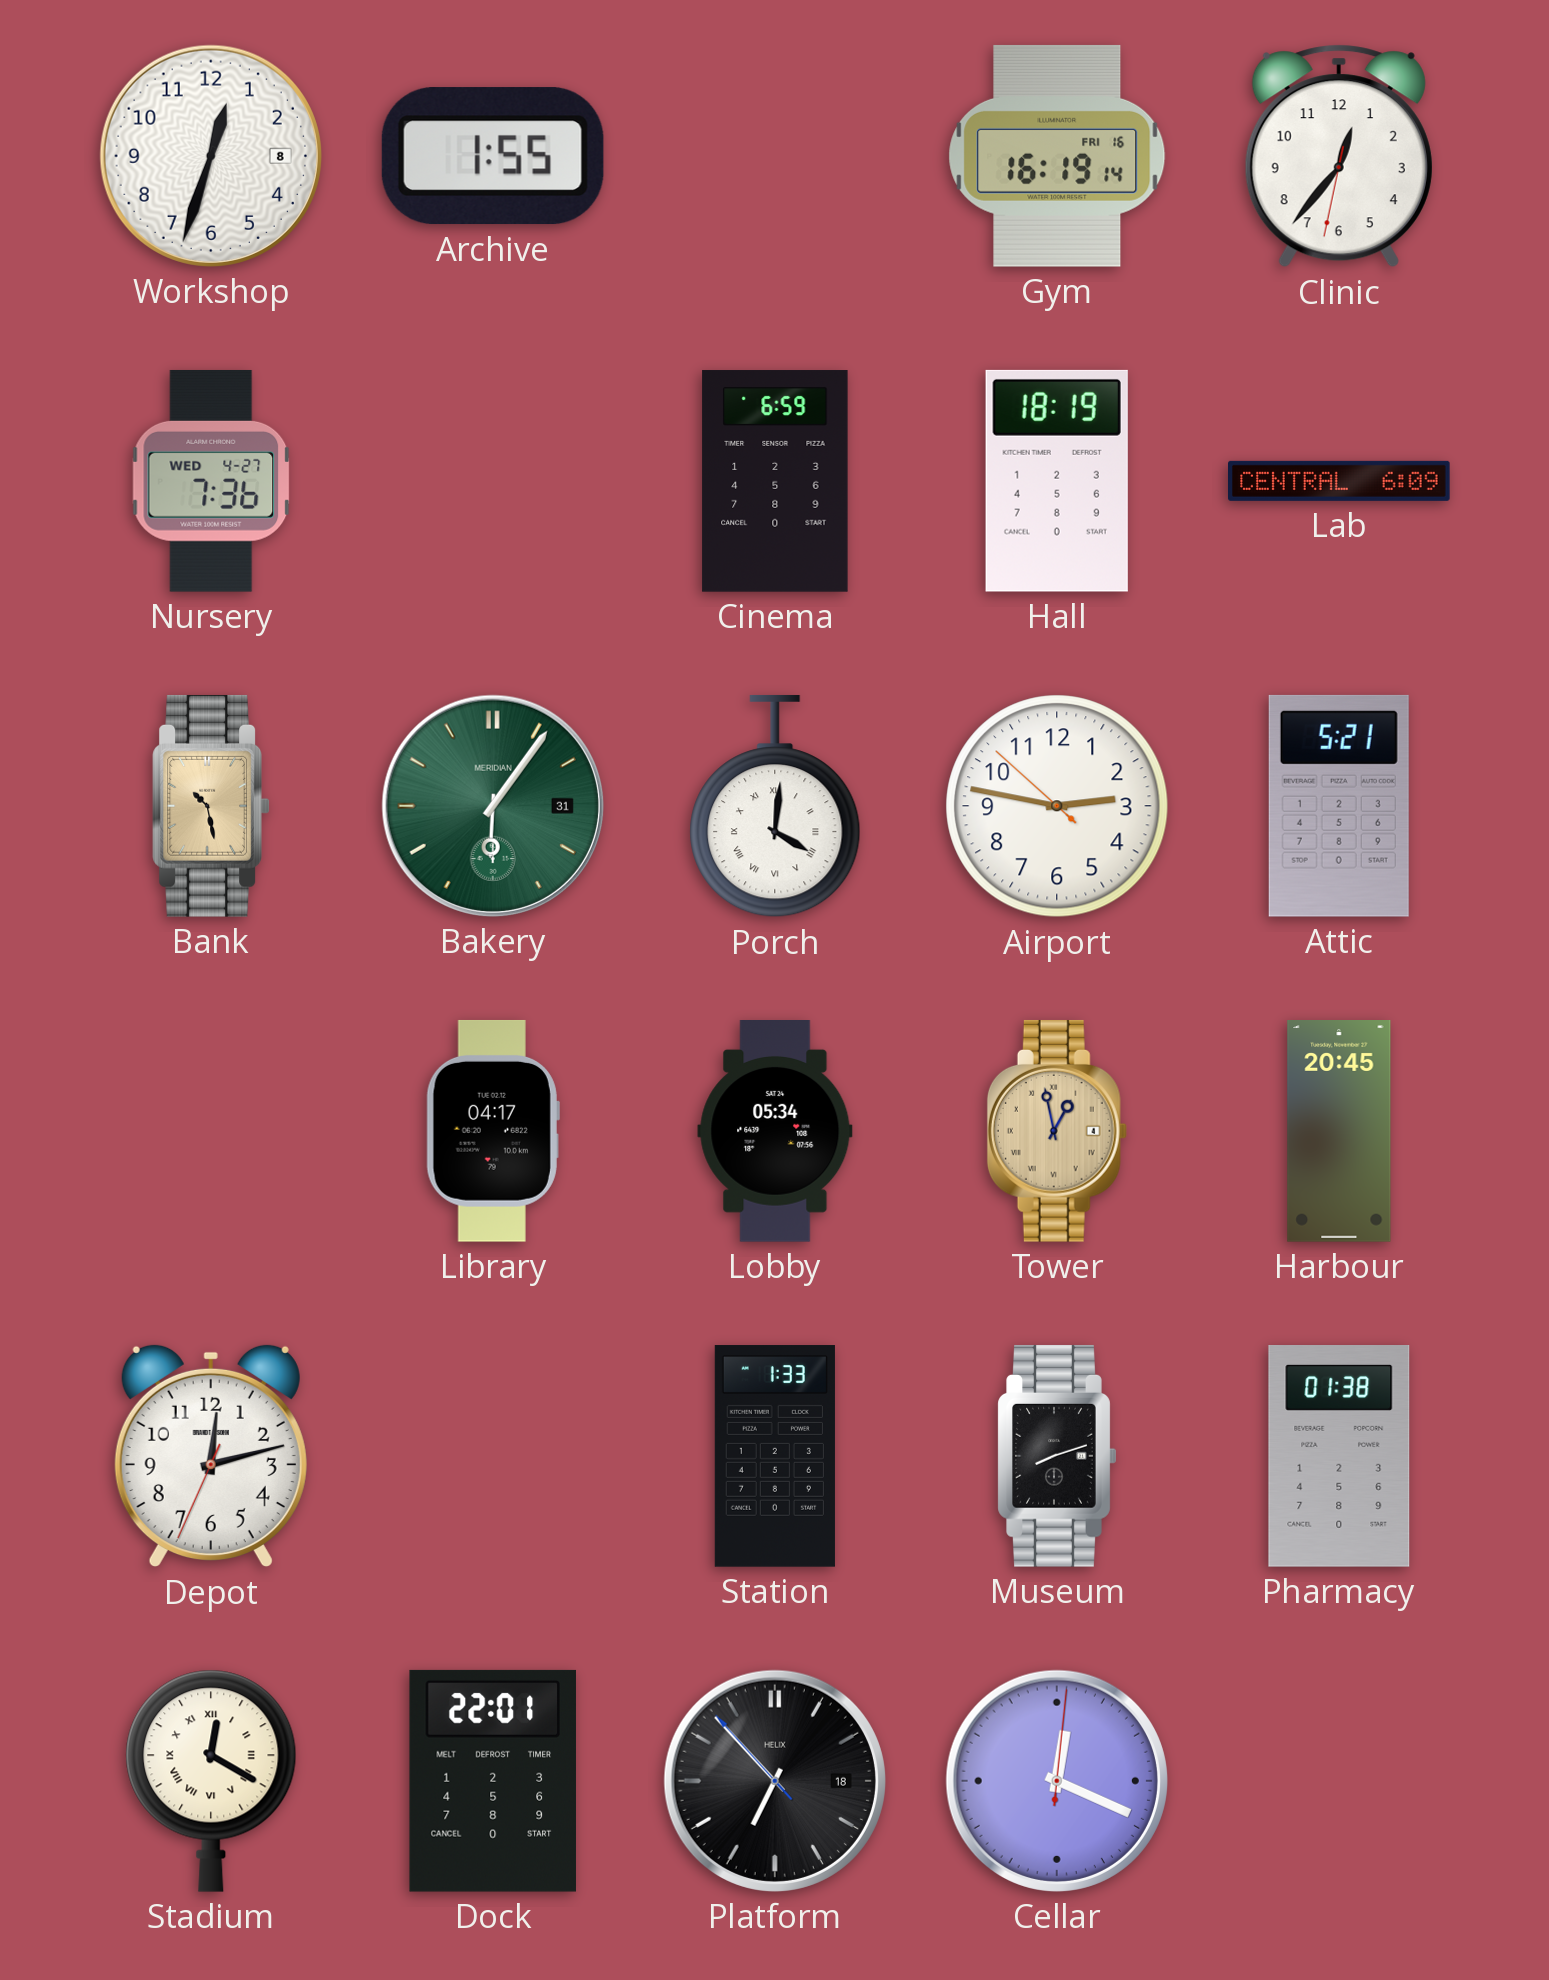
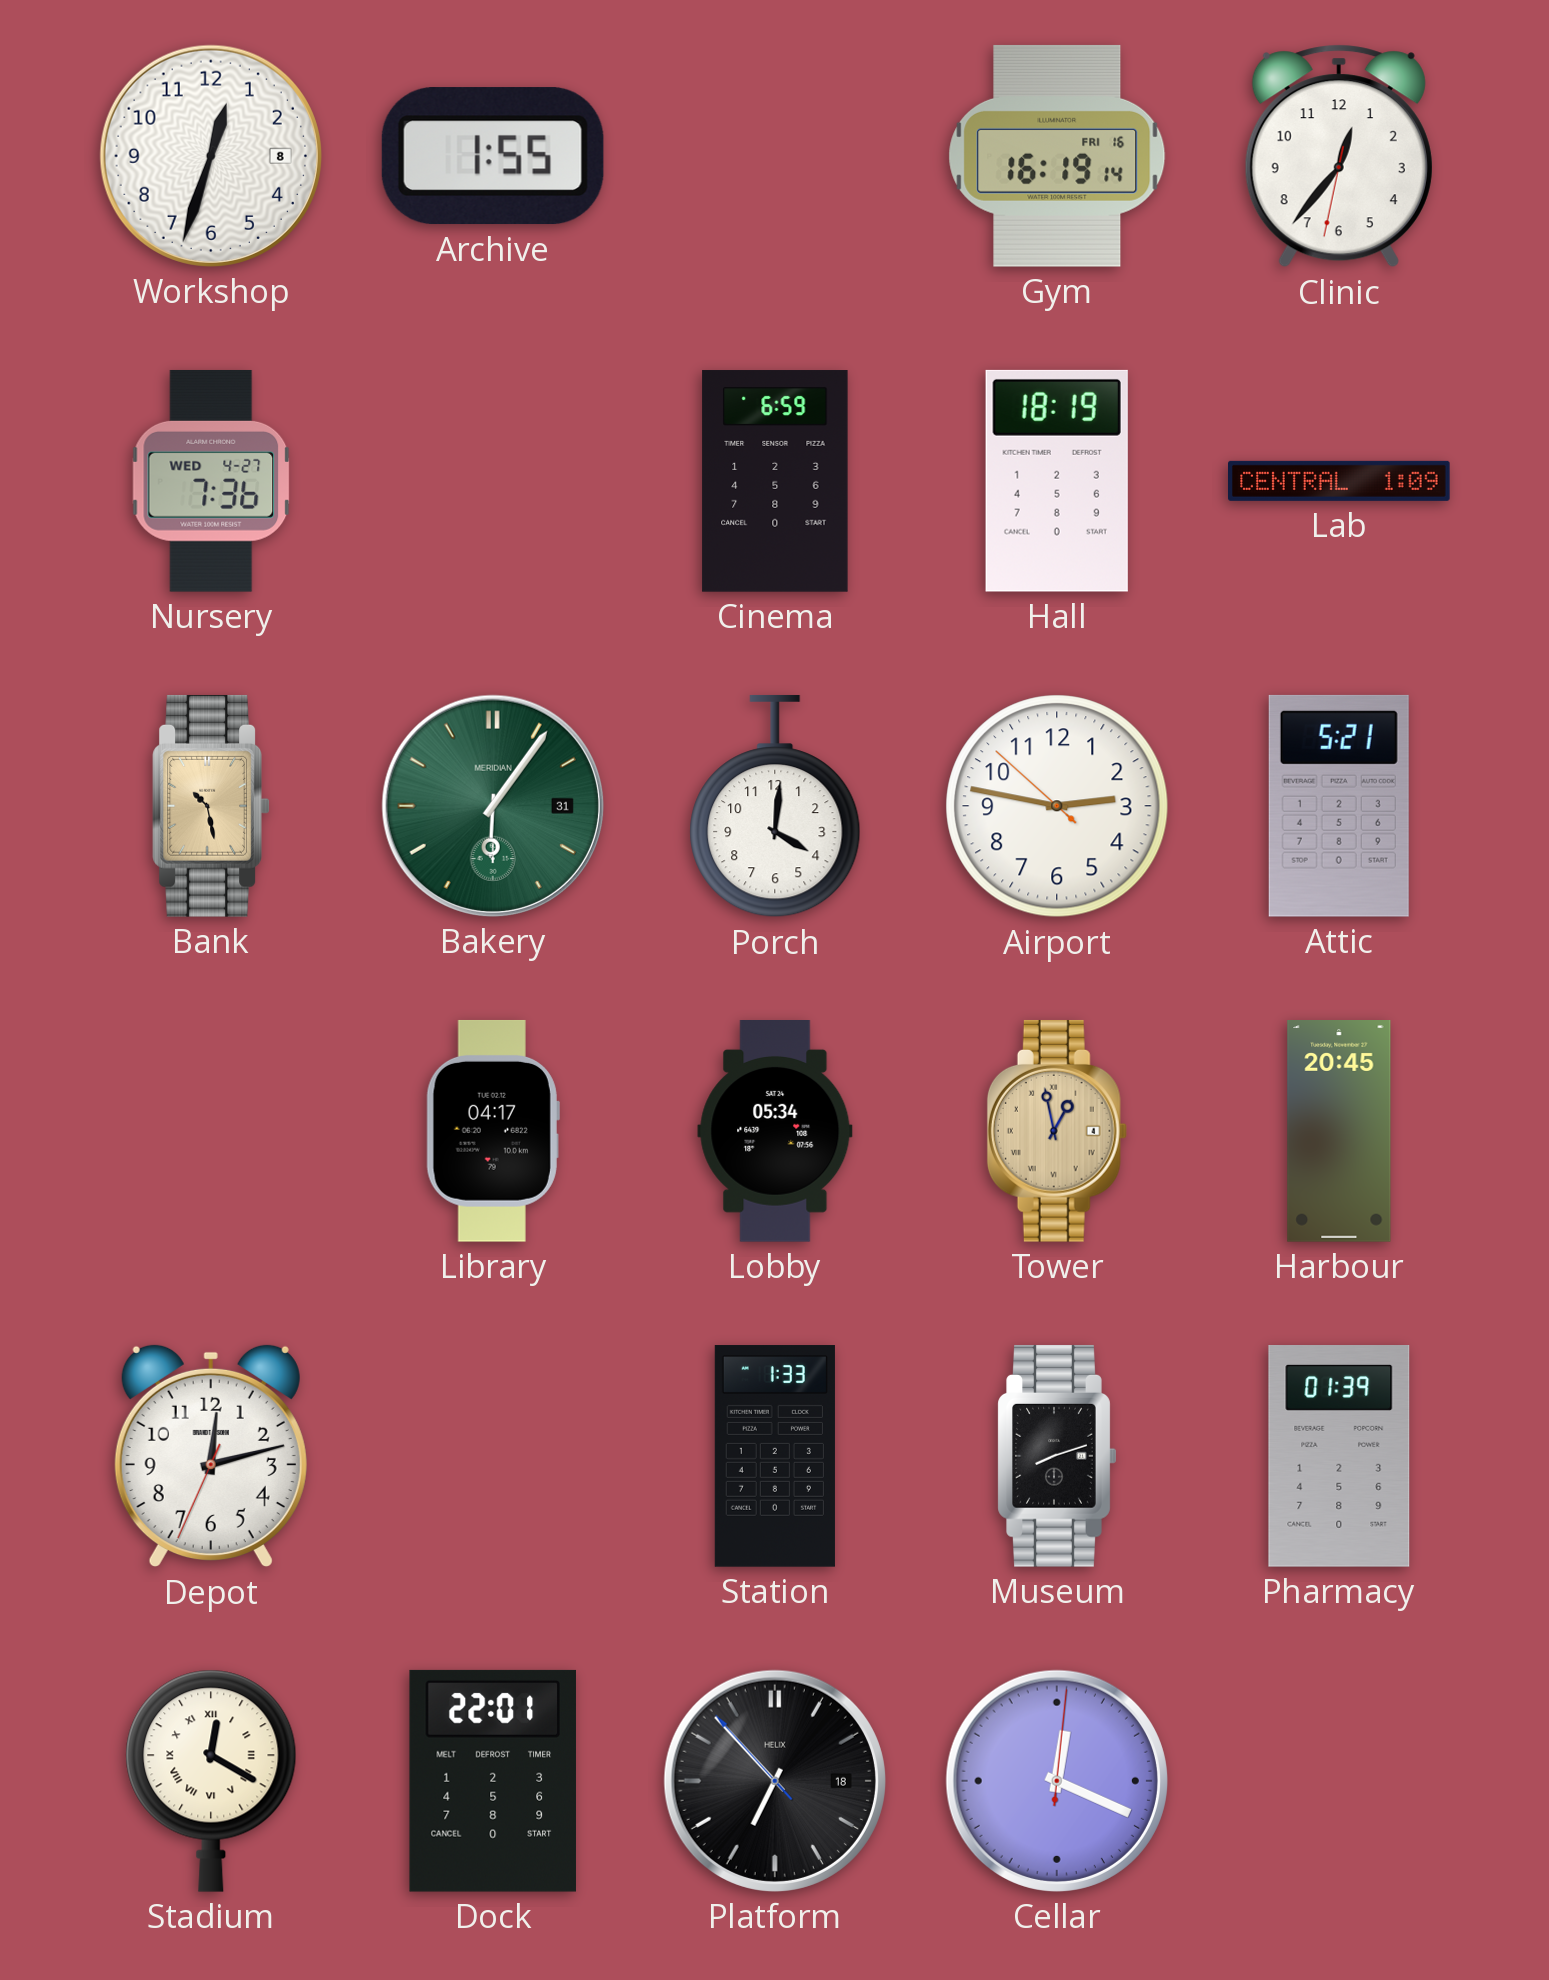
Lab: 6:09 -> 1:09
Porch numerals: Roman -> Arabic
Pharmacy: 01:38 -> 01:39
